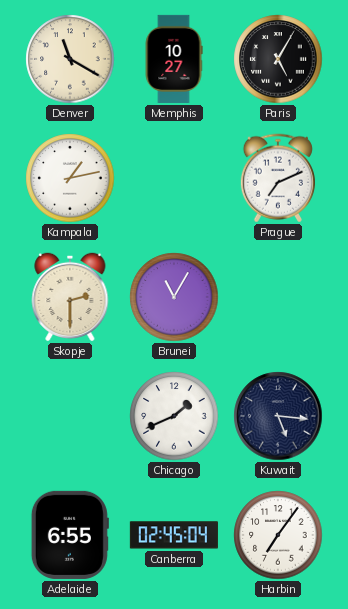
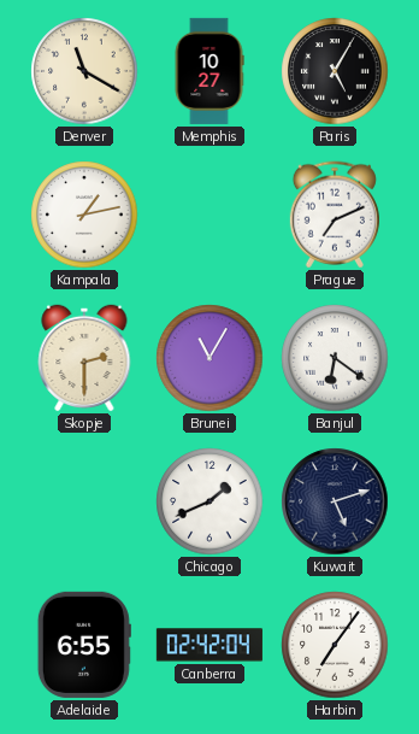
Banjul: none -> 6:21
Kuwait: 5:16 -> 5:12
Canberra: 02:45 -> 02:42
